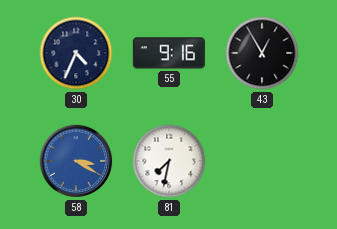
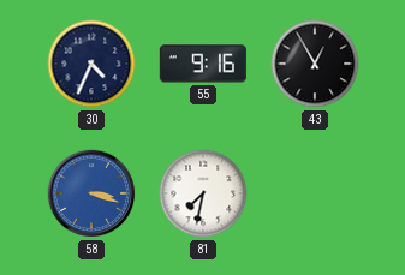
58: 3:20 -> 3:18
